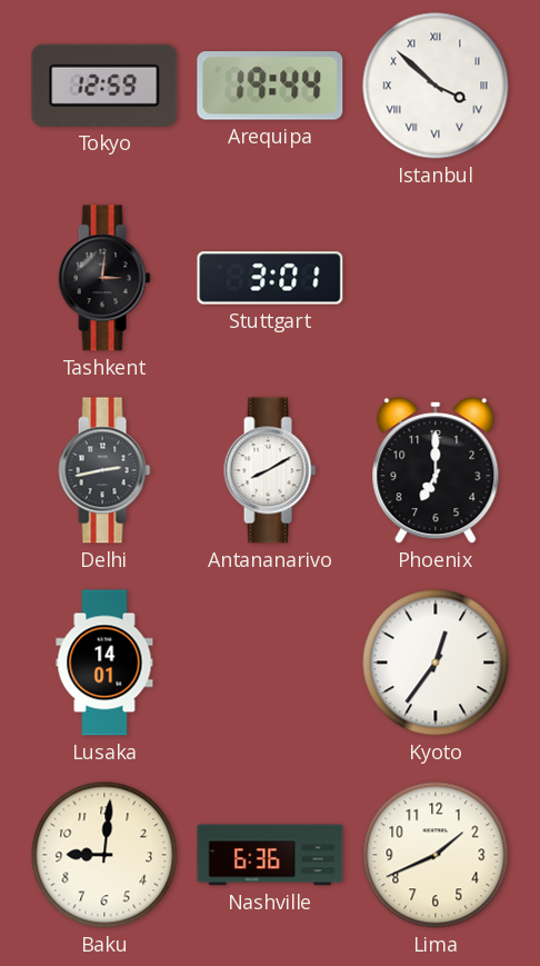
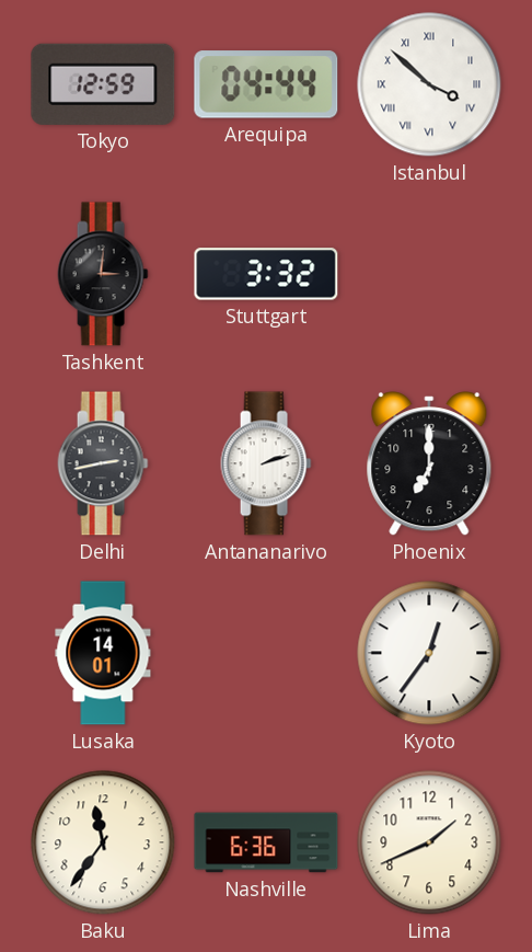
Arequipa: 19:44 -> 04:44
Stuttgart: 3:01 -> 3:32
Antananarivo: 8:10 -> 2:12
Baku: 9:01 -> 11:36
